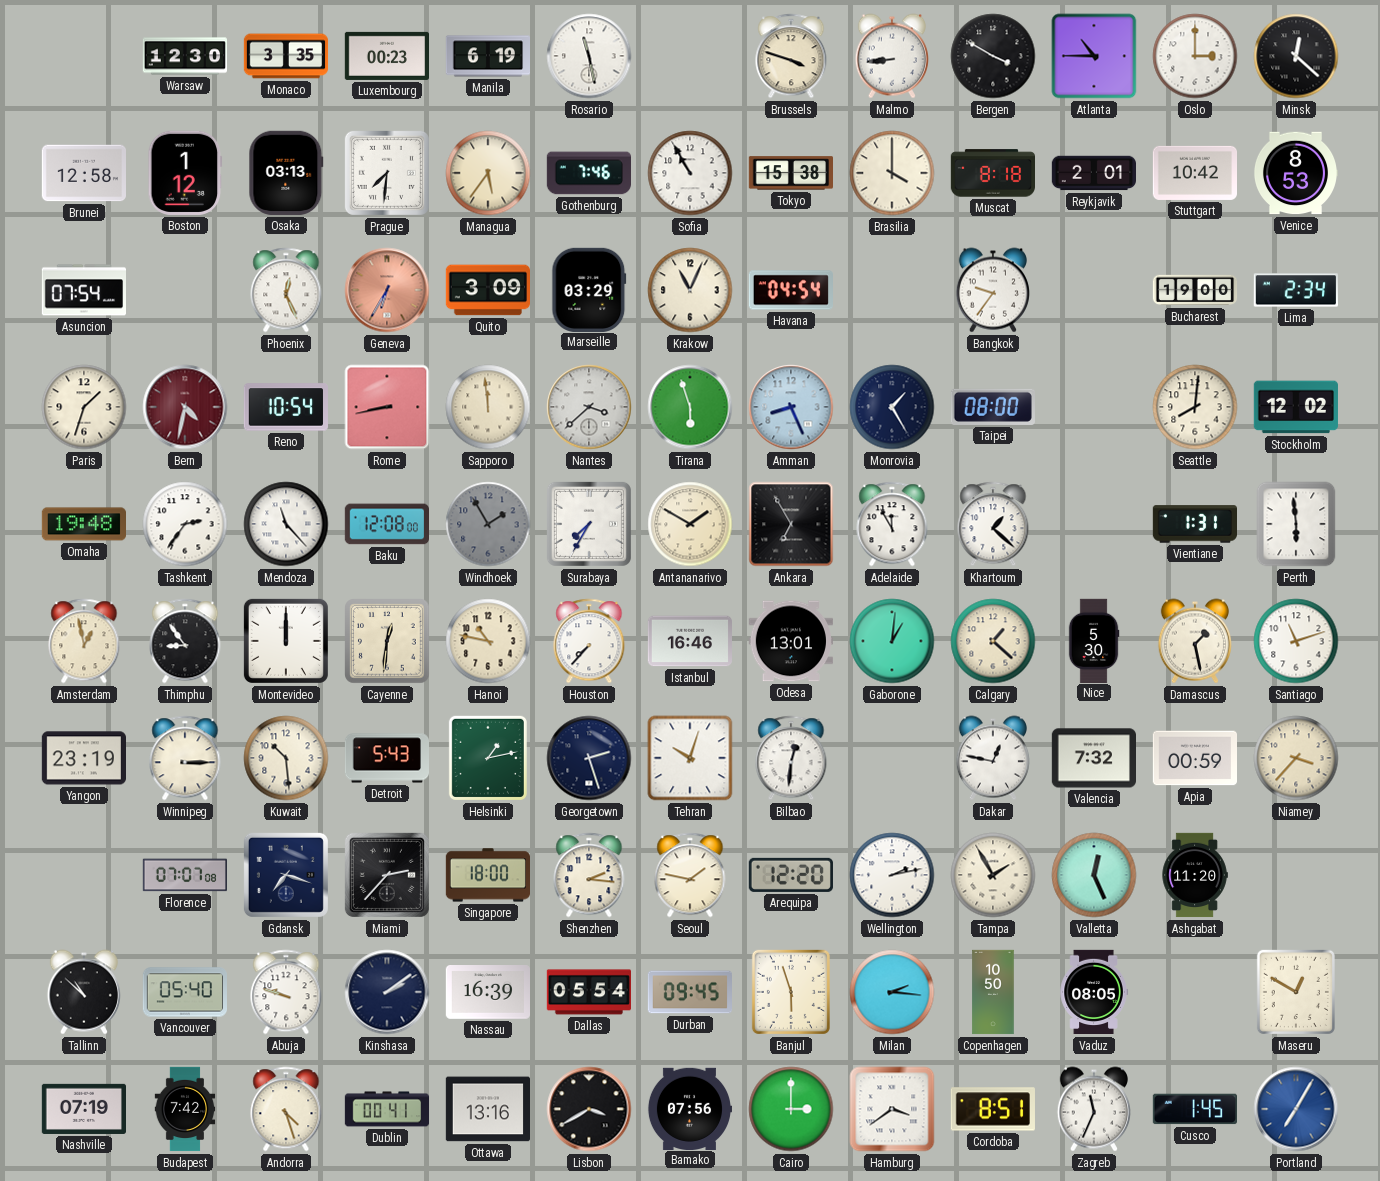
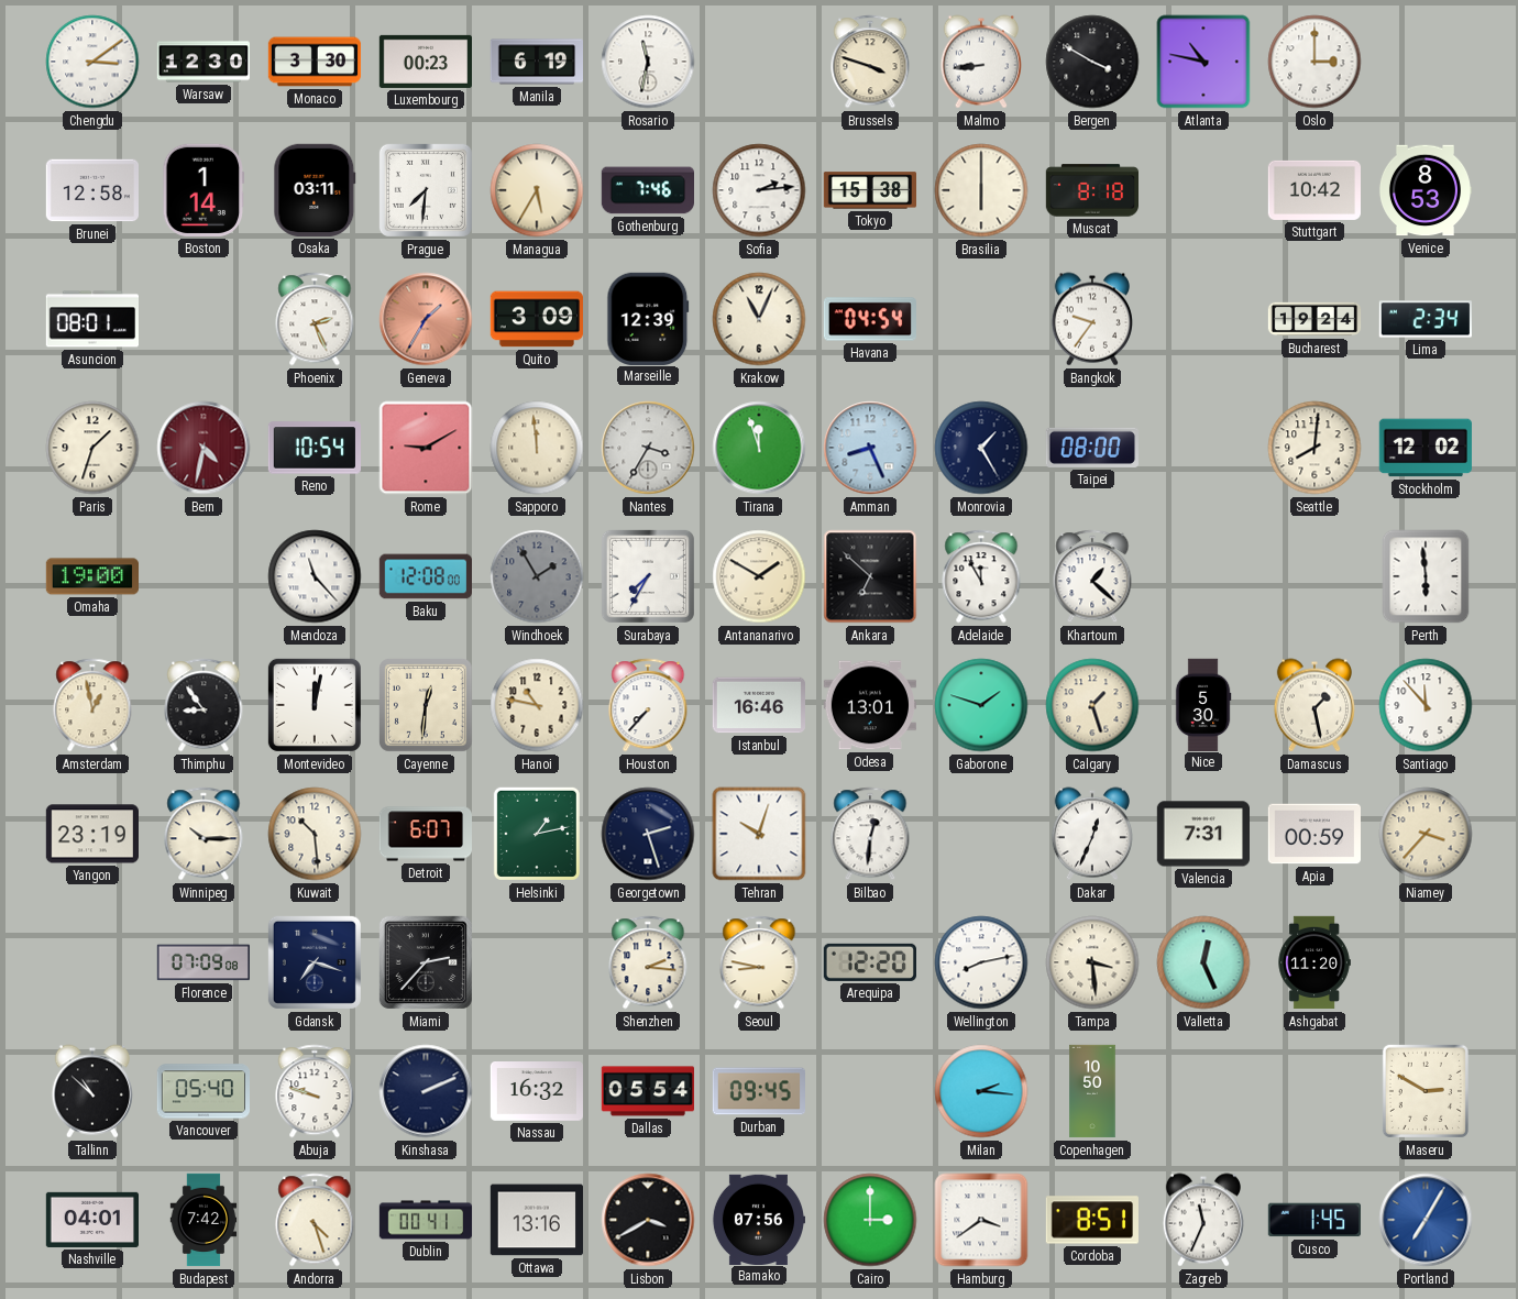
Chengdu: none -> 3:09
Monaco: 3:35 -> 3:30
Rosario: 11:28 -> 11:32
Atlanta: 10:45 -> 10:47
Minsk: 12:22 -> none
Boston: 1:12 -> 1:14
Osaka: 03:13 -> 03:11
Managua: 5:36 -> 5:35
Sofia: 10:55 -> 2:14
Brasilia: 4:00 -> 6:00
Reykjavik: 2:01 -> none
Asuncion: 07:54 -> 08:01
Phoenix: 12:26 -> 2:26
Geneva: 6:35 -> 1:35
Marseille: 03:29 -> 12:39
Bucharest: 19:00 -> 19:24
Rome: 8:43 -> 9:10
Nantes: 3:38 -> 3:35
Tirana: 5:57 -> 11:57
Omaha: 19:48 -> 19:00
Tashkent: 2:36 -> none
Ankara: 6:55 -> 6:52
Vientiane: 1:31 -> none
Montevideo: 12:00 -> 12:02
Gaborone: 1:01 -> 1:48
Calgary: 1:22 -> 1:27
Santiago: 11:12 -> 11:53
Winnipeg: 3:15 -> 10:15
Detroit: 5:43 -> 6:07
Dakar: 12:47 -> 12:34
Valencia: 7:32 -> 7:31
Florence: 07:07 -> 07:09
Singapore: 18:00 -> none
Seoul: 1:47 -> 8:47
Wellington: 2:13 -> 8:13
Tampa: 1:55 -> 3:29
Kinshasa: 2:09 -> 2:11
Nassau: 16:39 -> 16:32
Banjul: 5:57 -> none
Vaduz: 08:05 -> none
Maseru: 12:50 -> 2:50
Nashville: 07:19 -> 04:01
